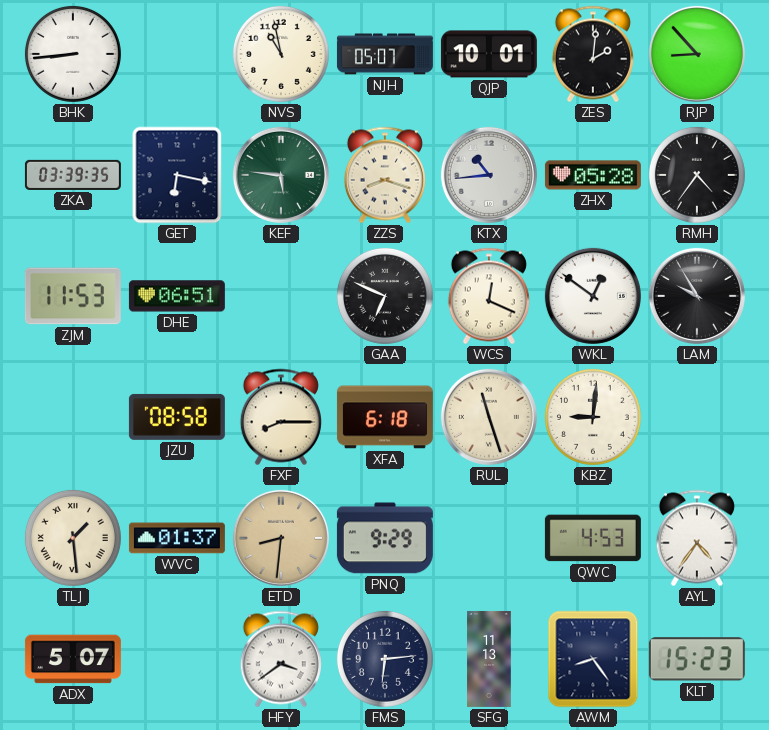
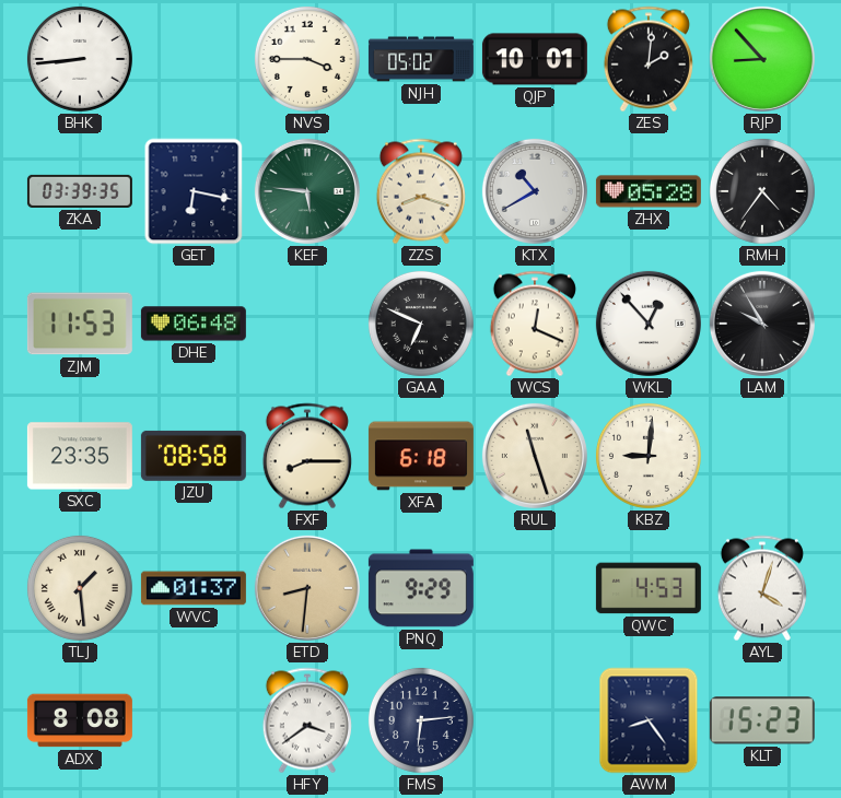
NVS: 10:58 -> 3:45
NJH: 05:07 -> 05:02
KTX: 10:44 -> 10:40
DHE: 06:51 -> 06:48
WKL: 12:51 -> 12:53
SXC: none -> 23:35
AYL: 4:36 -> 4:03
ADX: 5:07 -> 8:08
SFG: 11:13 -> none
